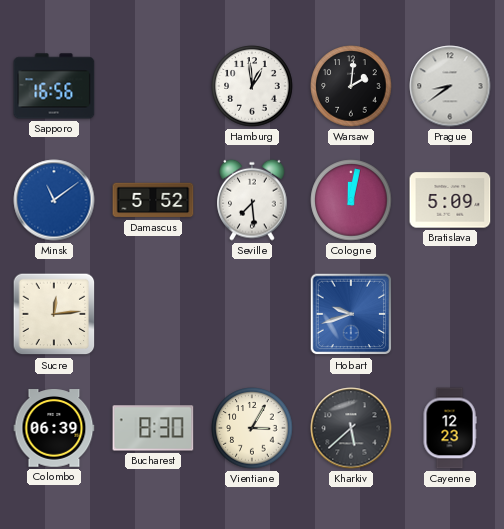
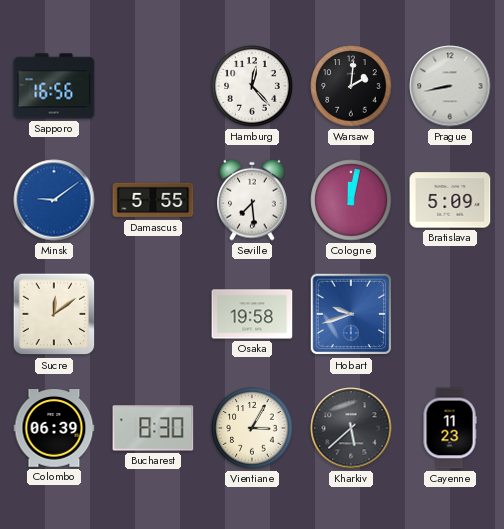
Hamburg: 12:59 -> 12:23
Prague: 8:39 -> 8:43
Minsk: 11:09 -> 9:09
Damascus: 5:52 -> 5:55
Sucre: 12:14 -> 12:09
Osaka: none -> 19:58
Cayenne: 12:23 -> 11:23
